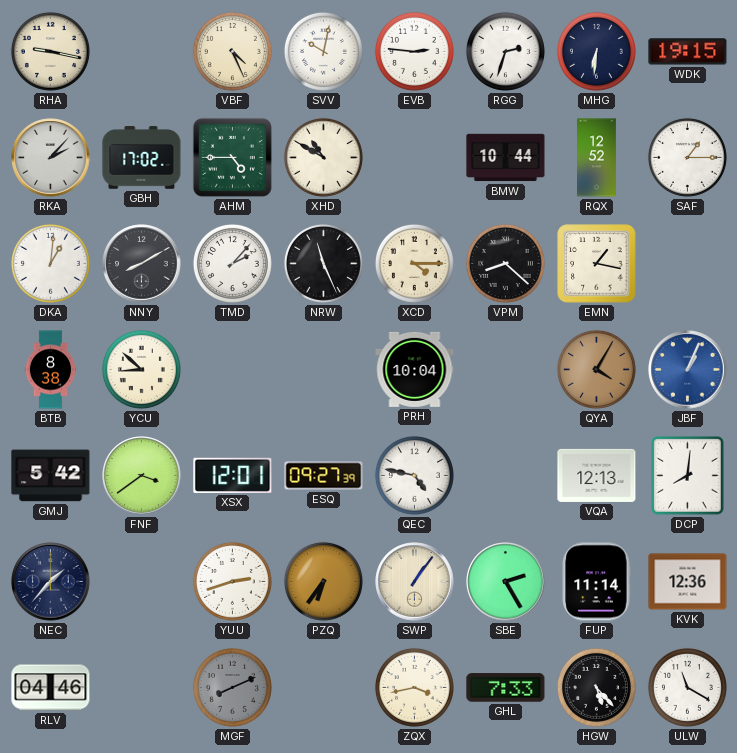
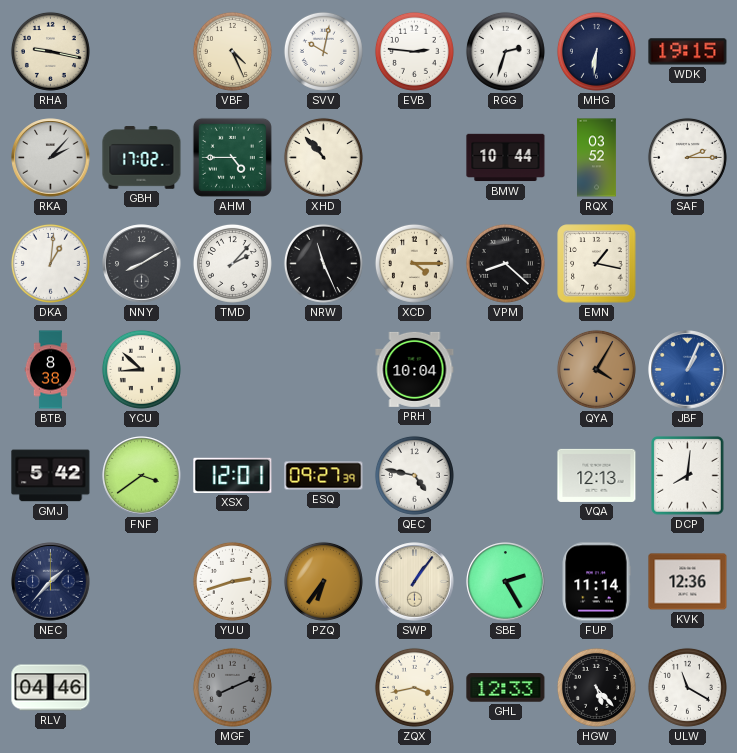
XHD: 10:50 -> 10:53
RQX: 12:52 -> 03:52
SAF: 1:15 -> 2:15
GHL: 7:33 -> 12:33
